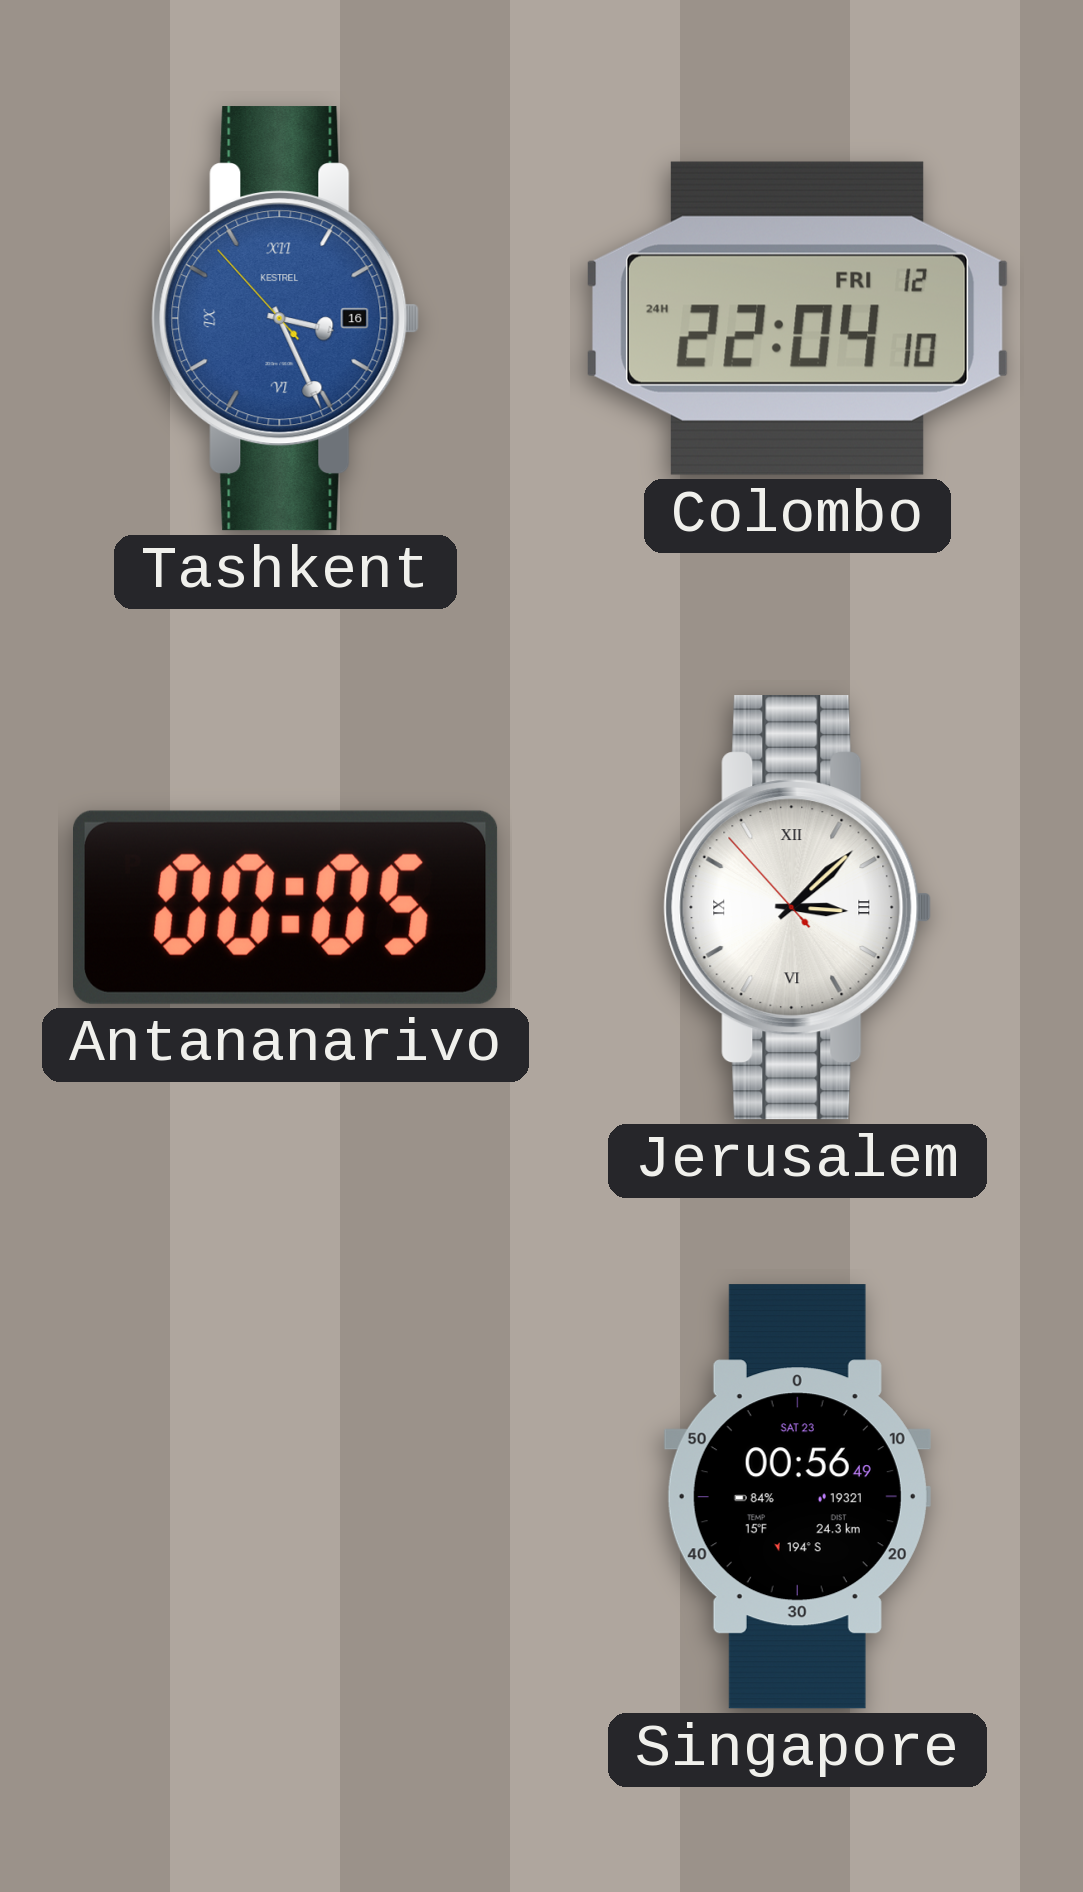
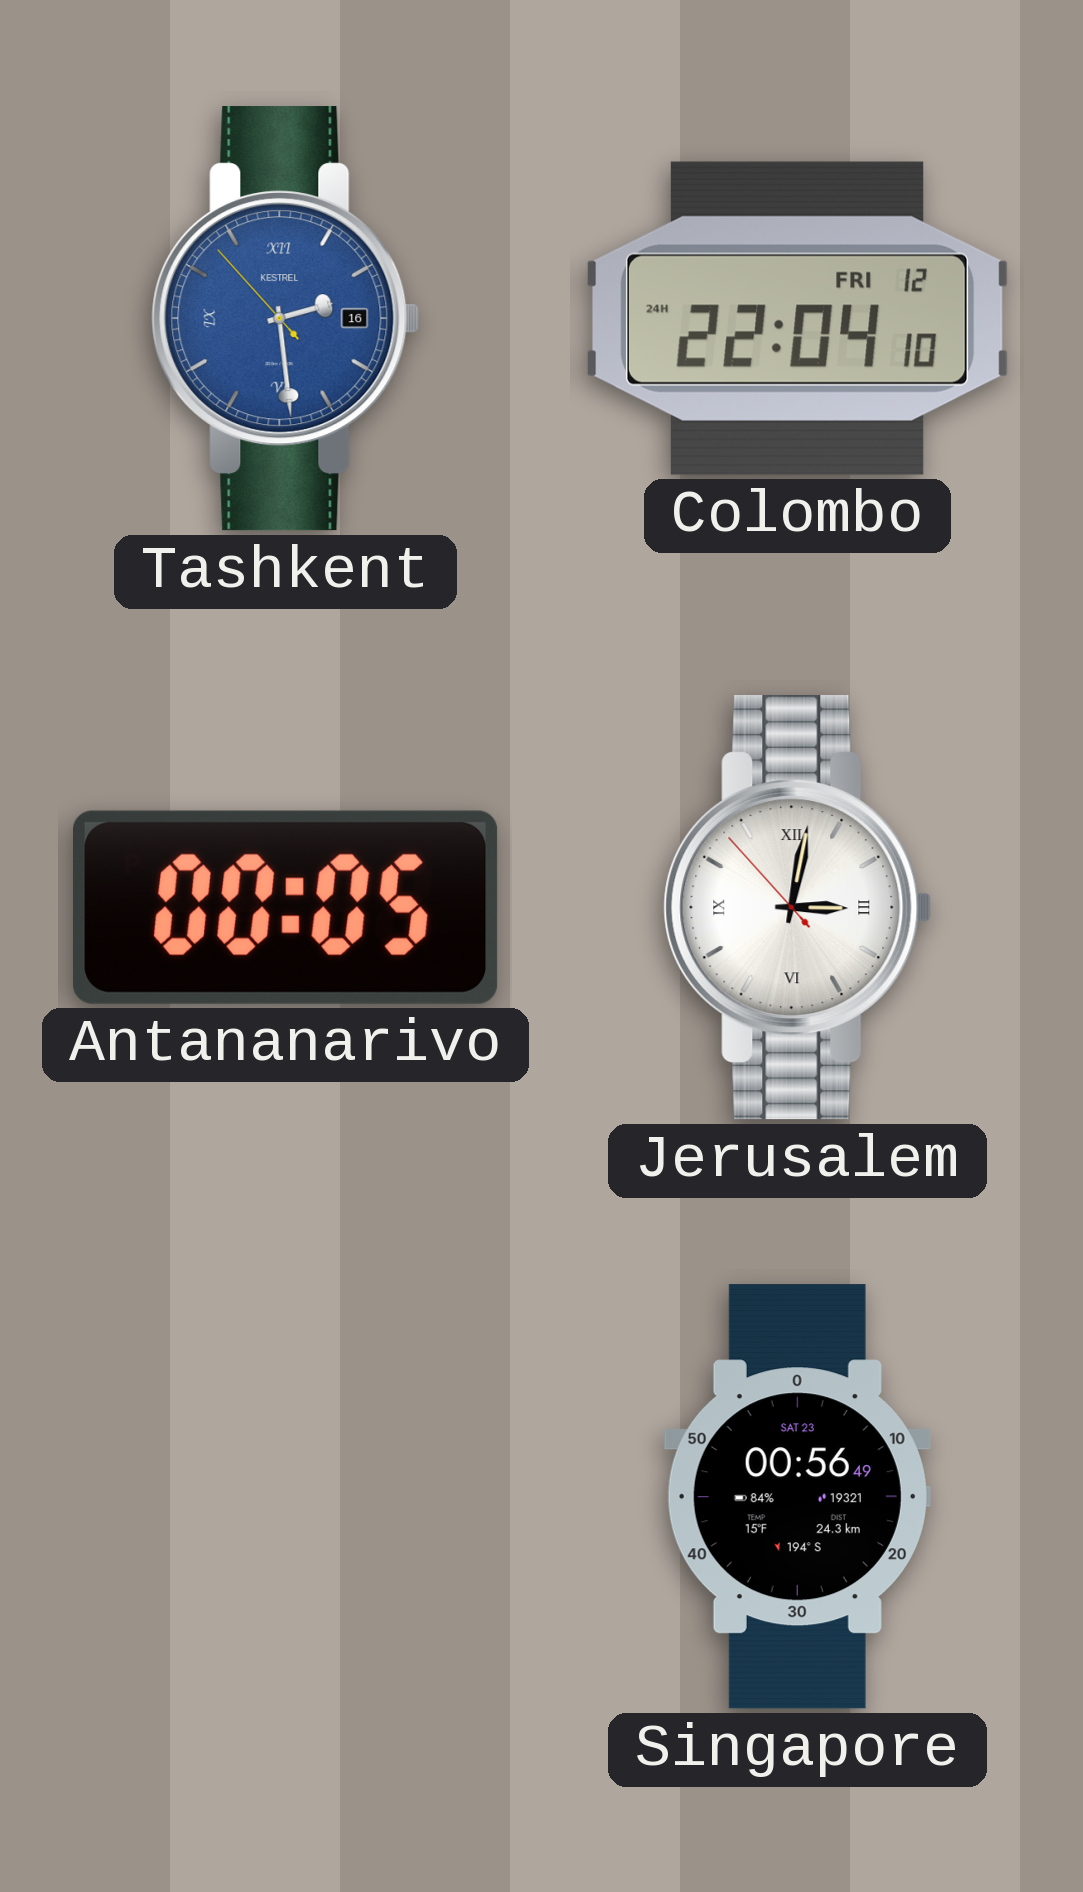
Tashkent: 3:25 -> 2:28
Jerusalem: 3:07 -> 3:01
